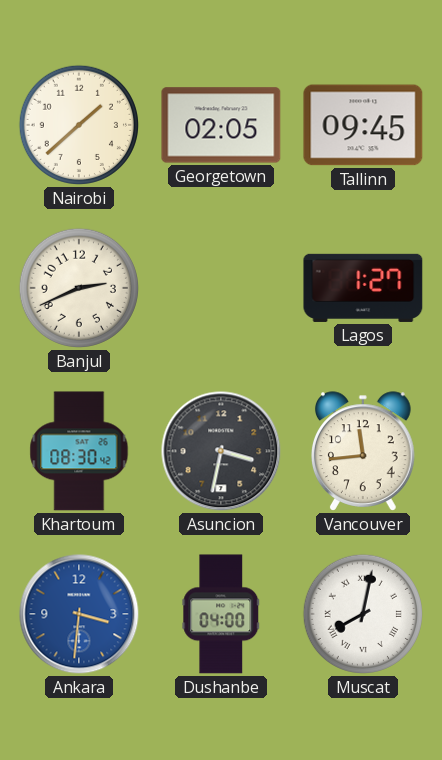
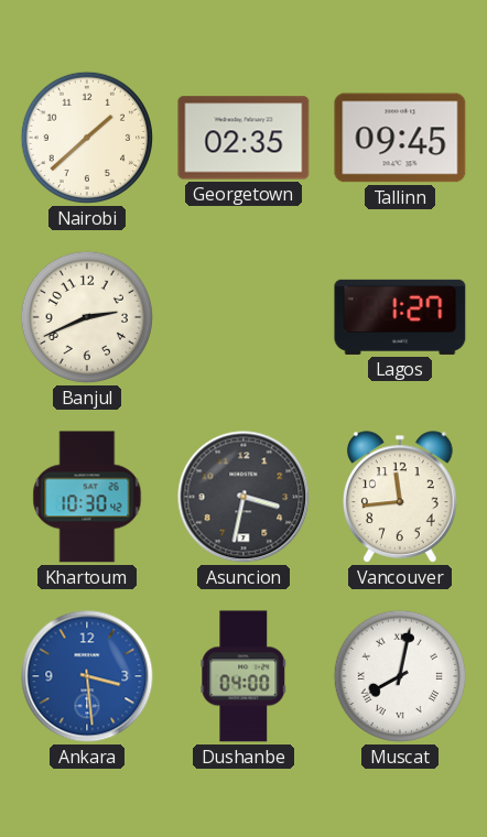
Georgetown: 02:05 -> 02:35
Khartoum: 08:30 -> 10:30
Ankara: 3:31 -> 3:29
